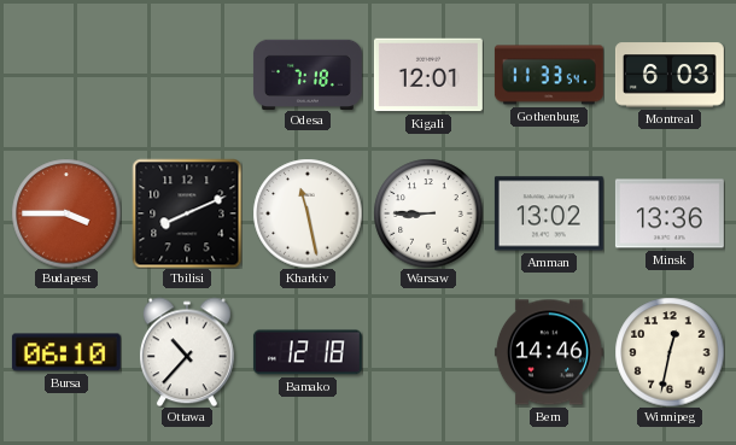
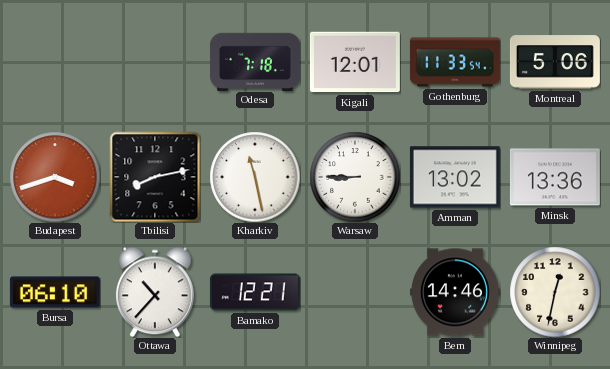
Montreal: 6:03 -> 5:06
Budapest: 3:45 -> 3:42
Tbilisi: 8:11 -> 8:13
Bamako: 12:18 -> 12:21
